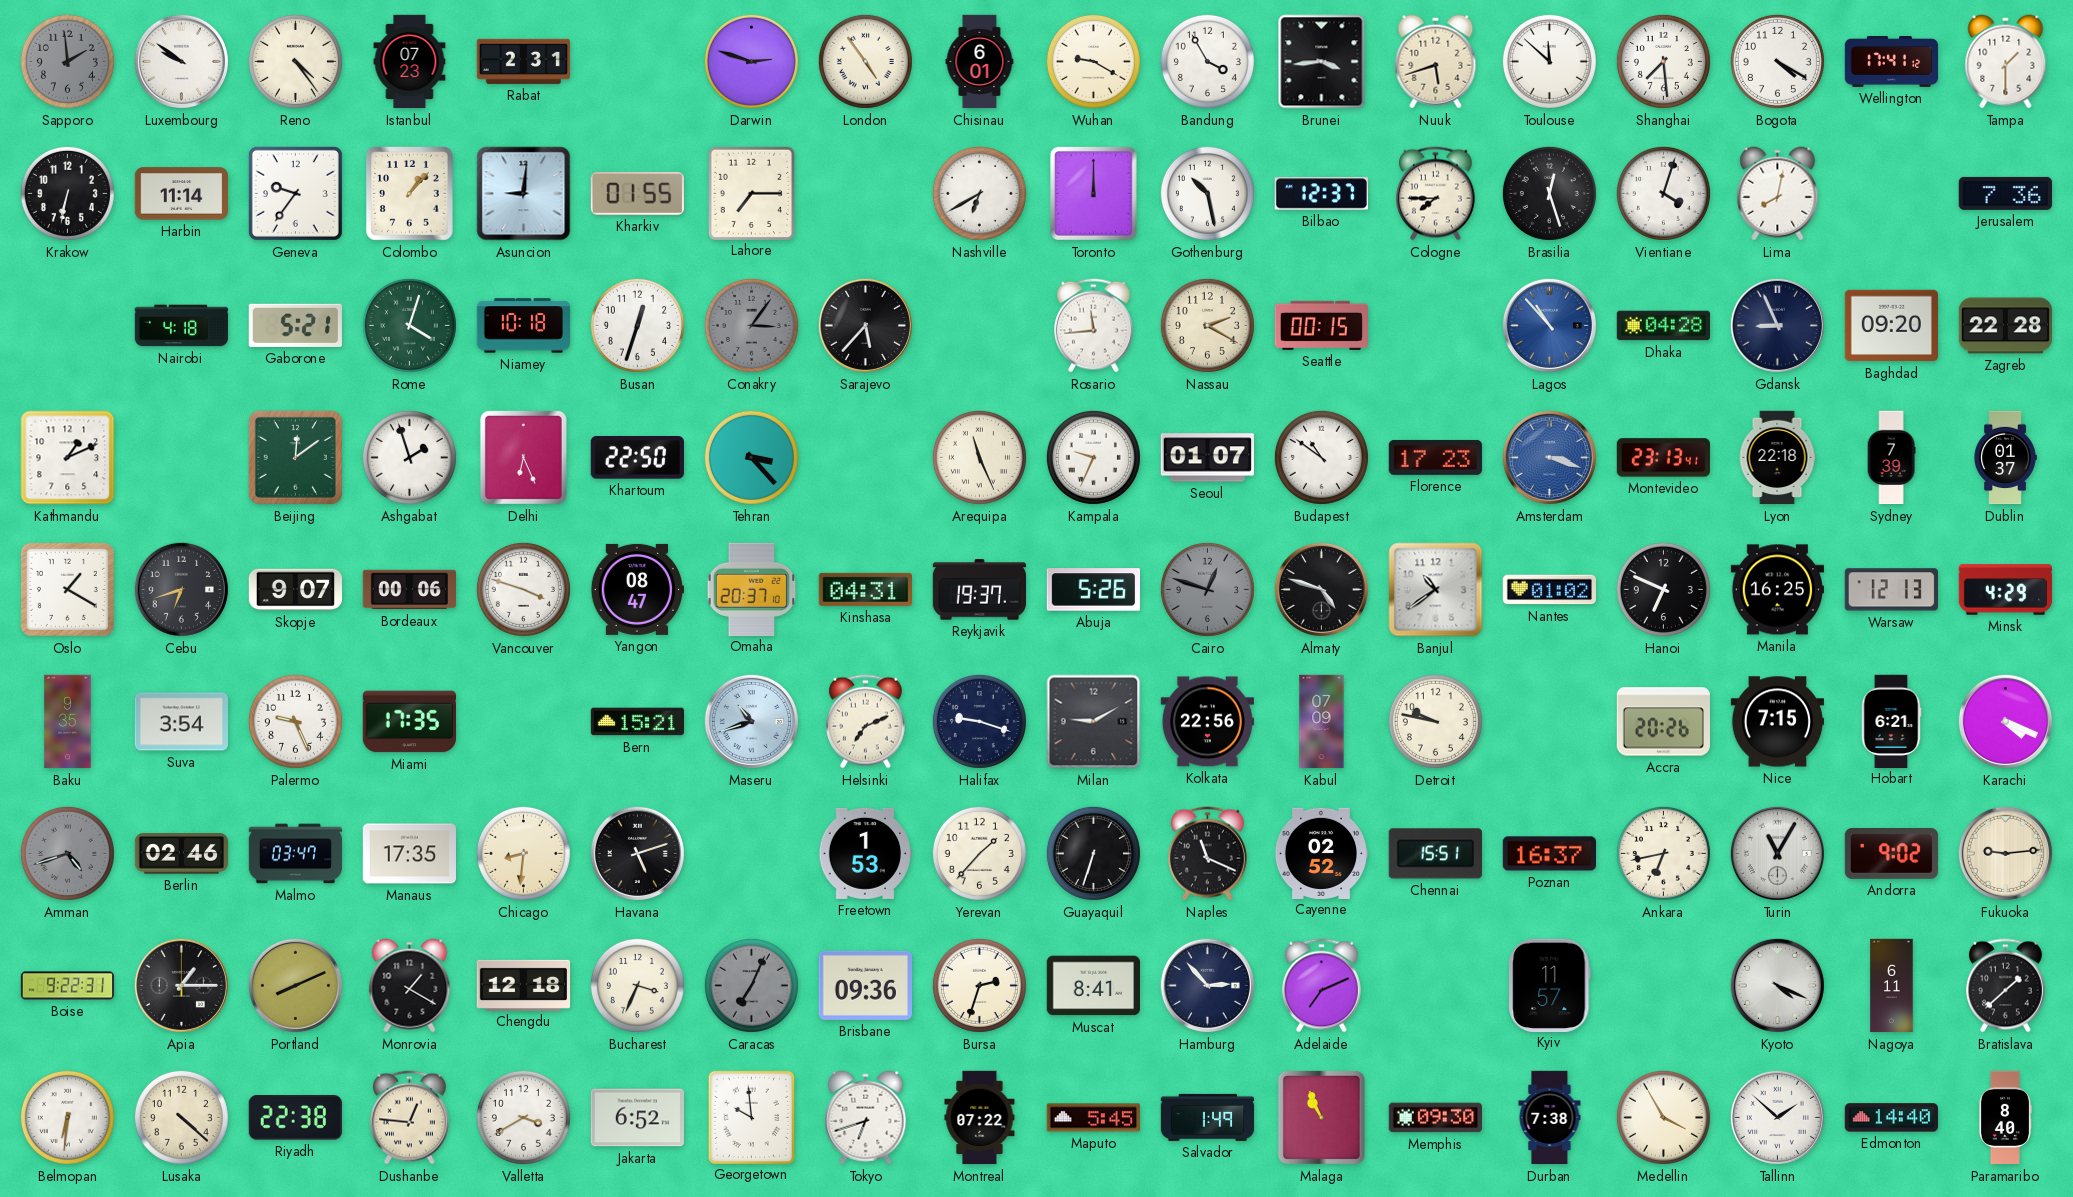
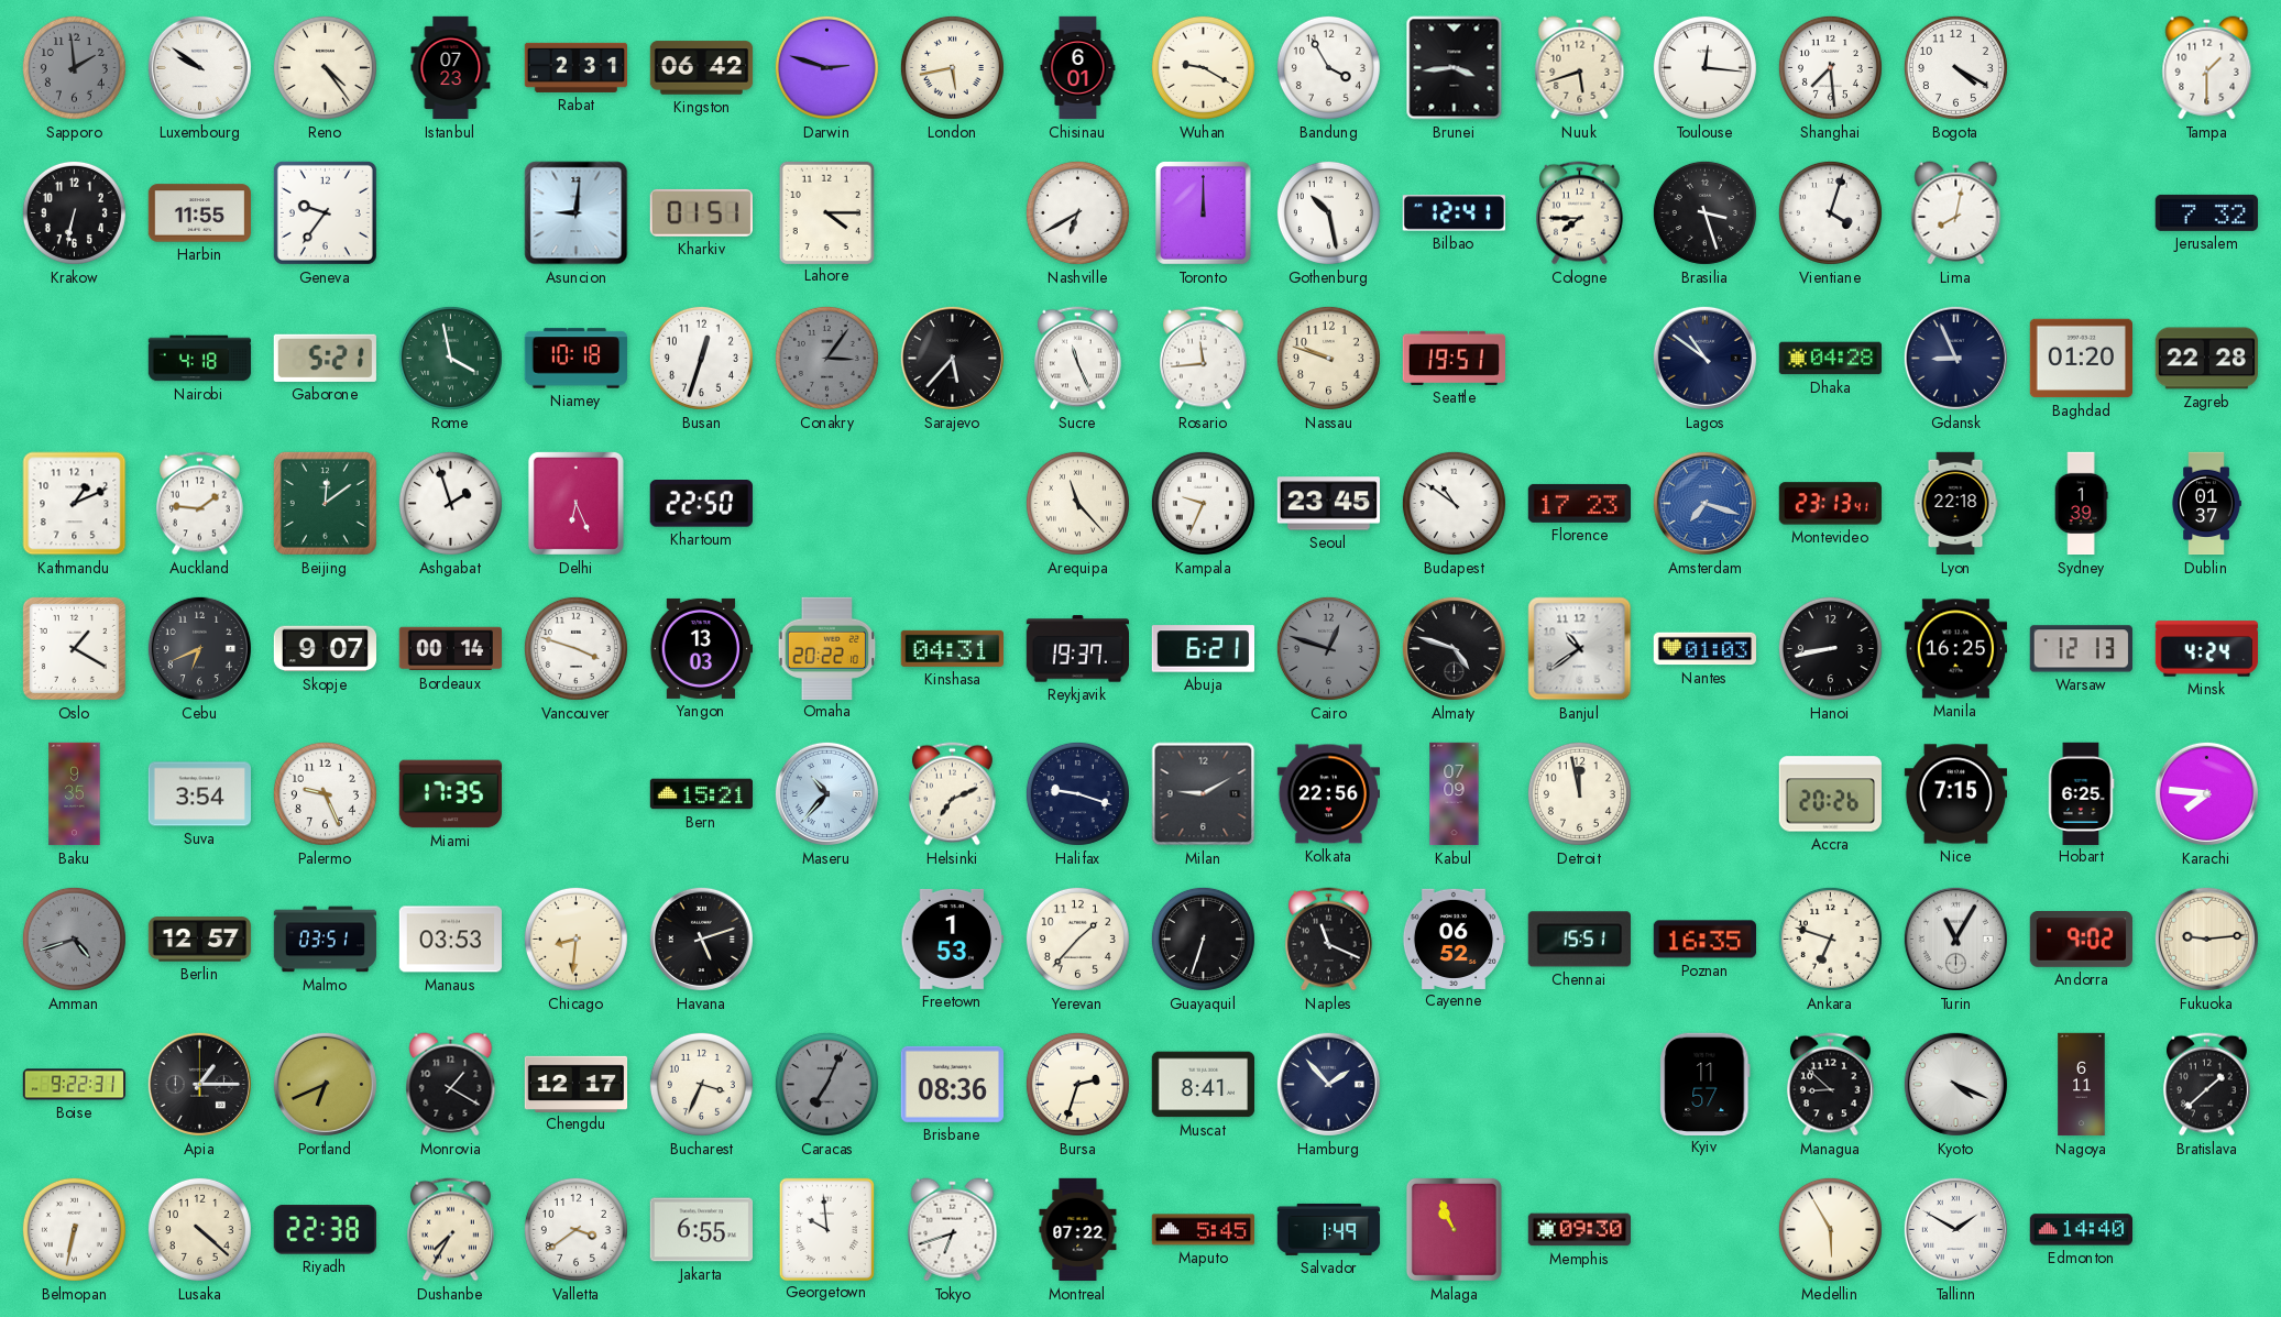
Kingston: none -> 06:42
London: 4:54 -> 5:43
Toulouse: 11:52 -> 12:16
Wellington: 17:41 -> none
Harbin: 11:14 -> 11:55
Colombo: 1:07 -> none
Kharkiv: 01:55 -> 01:51
Lahore: 7:15 -> 4:15
Bilbao: 12:37 -> 12:41
Brasilia: 12:27 -> 3:27
Jerusalem: 7:36 -> 7:32
Rome: 4:03 -> 3:58
Sucre: none -> 11:26
Nassau: 2:20 -> 9:48
Seattle: 00:15 -> 19:51
Lagos: 10:53 -> 10:51
Lagos dial: blue -> navy
Baghdad: 09:20 -> 01:20
Auckland: none -> 1:46
Tehran: 3:23 -> none
Arequipa: 11:26 -> 11:23
Seoul: 01:07 -> 23:45
Amsterdam: 3:18 -> 7:18
Sydney: 7:39 -> 1:39
Cebu: 6:42 -> 6:41
Bordeaux: 00:06 -> 00:14
Yangon: 08:47 -> 13:03
Omaha: 20:37 -> 20:22
Abuja: 5:26 -> 6:21
Nantes: 01:02 -> 01:03
Hanoi: 6:49 -> 8:43
Minsk: 4:29 -> 4:24
Maseru: 10:42 -> 10:37
Detroit: 9:47 -> 11:58
Hobart: 6:21 -> 6:25
Karachi: 4:19 -> 7:46
Berlin: 02:46 -> 12:57
Malmo: 03:47 -> 03:51
Manaus: 17:35 -> 03:53
Cayenne: 02:52 -> 06:52
Poznan: 16:37 -> 16:35
Ankara: 6:43 -> 6:48
Portland: 8:11 -> 6:41
Chengdu: 12:18 -> 12:17
Brisbane: 09:36 -> 08:36
Hamburg: 2:53 -> 1:53
Adelaide: 7:11 -> none
Managua: none -> 8:52
Belmopan: 6:31 -> 6:32
Dushanbe: 12:46 -> 7:35
Valletta: 3:40 -> 3:39
Jakarta: 6:52 -> 6:55
Durban: 7:38 -> none
Medellin: 3:55 -> 5:55
Tallinn: 1:52 -> 1:50
Paramaribo: 8:40 -> none
